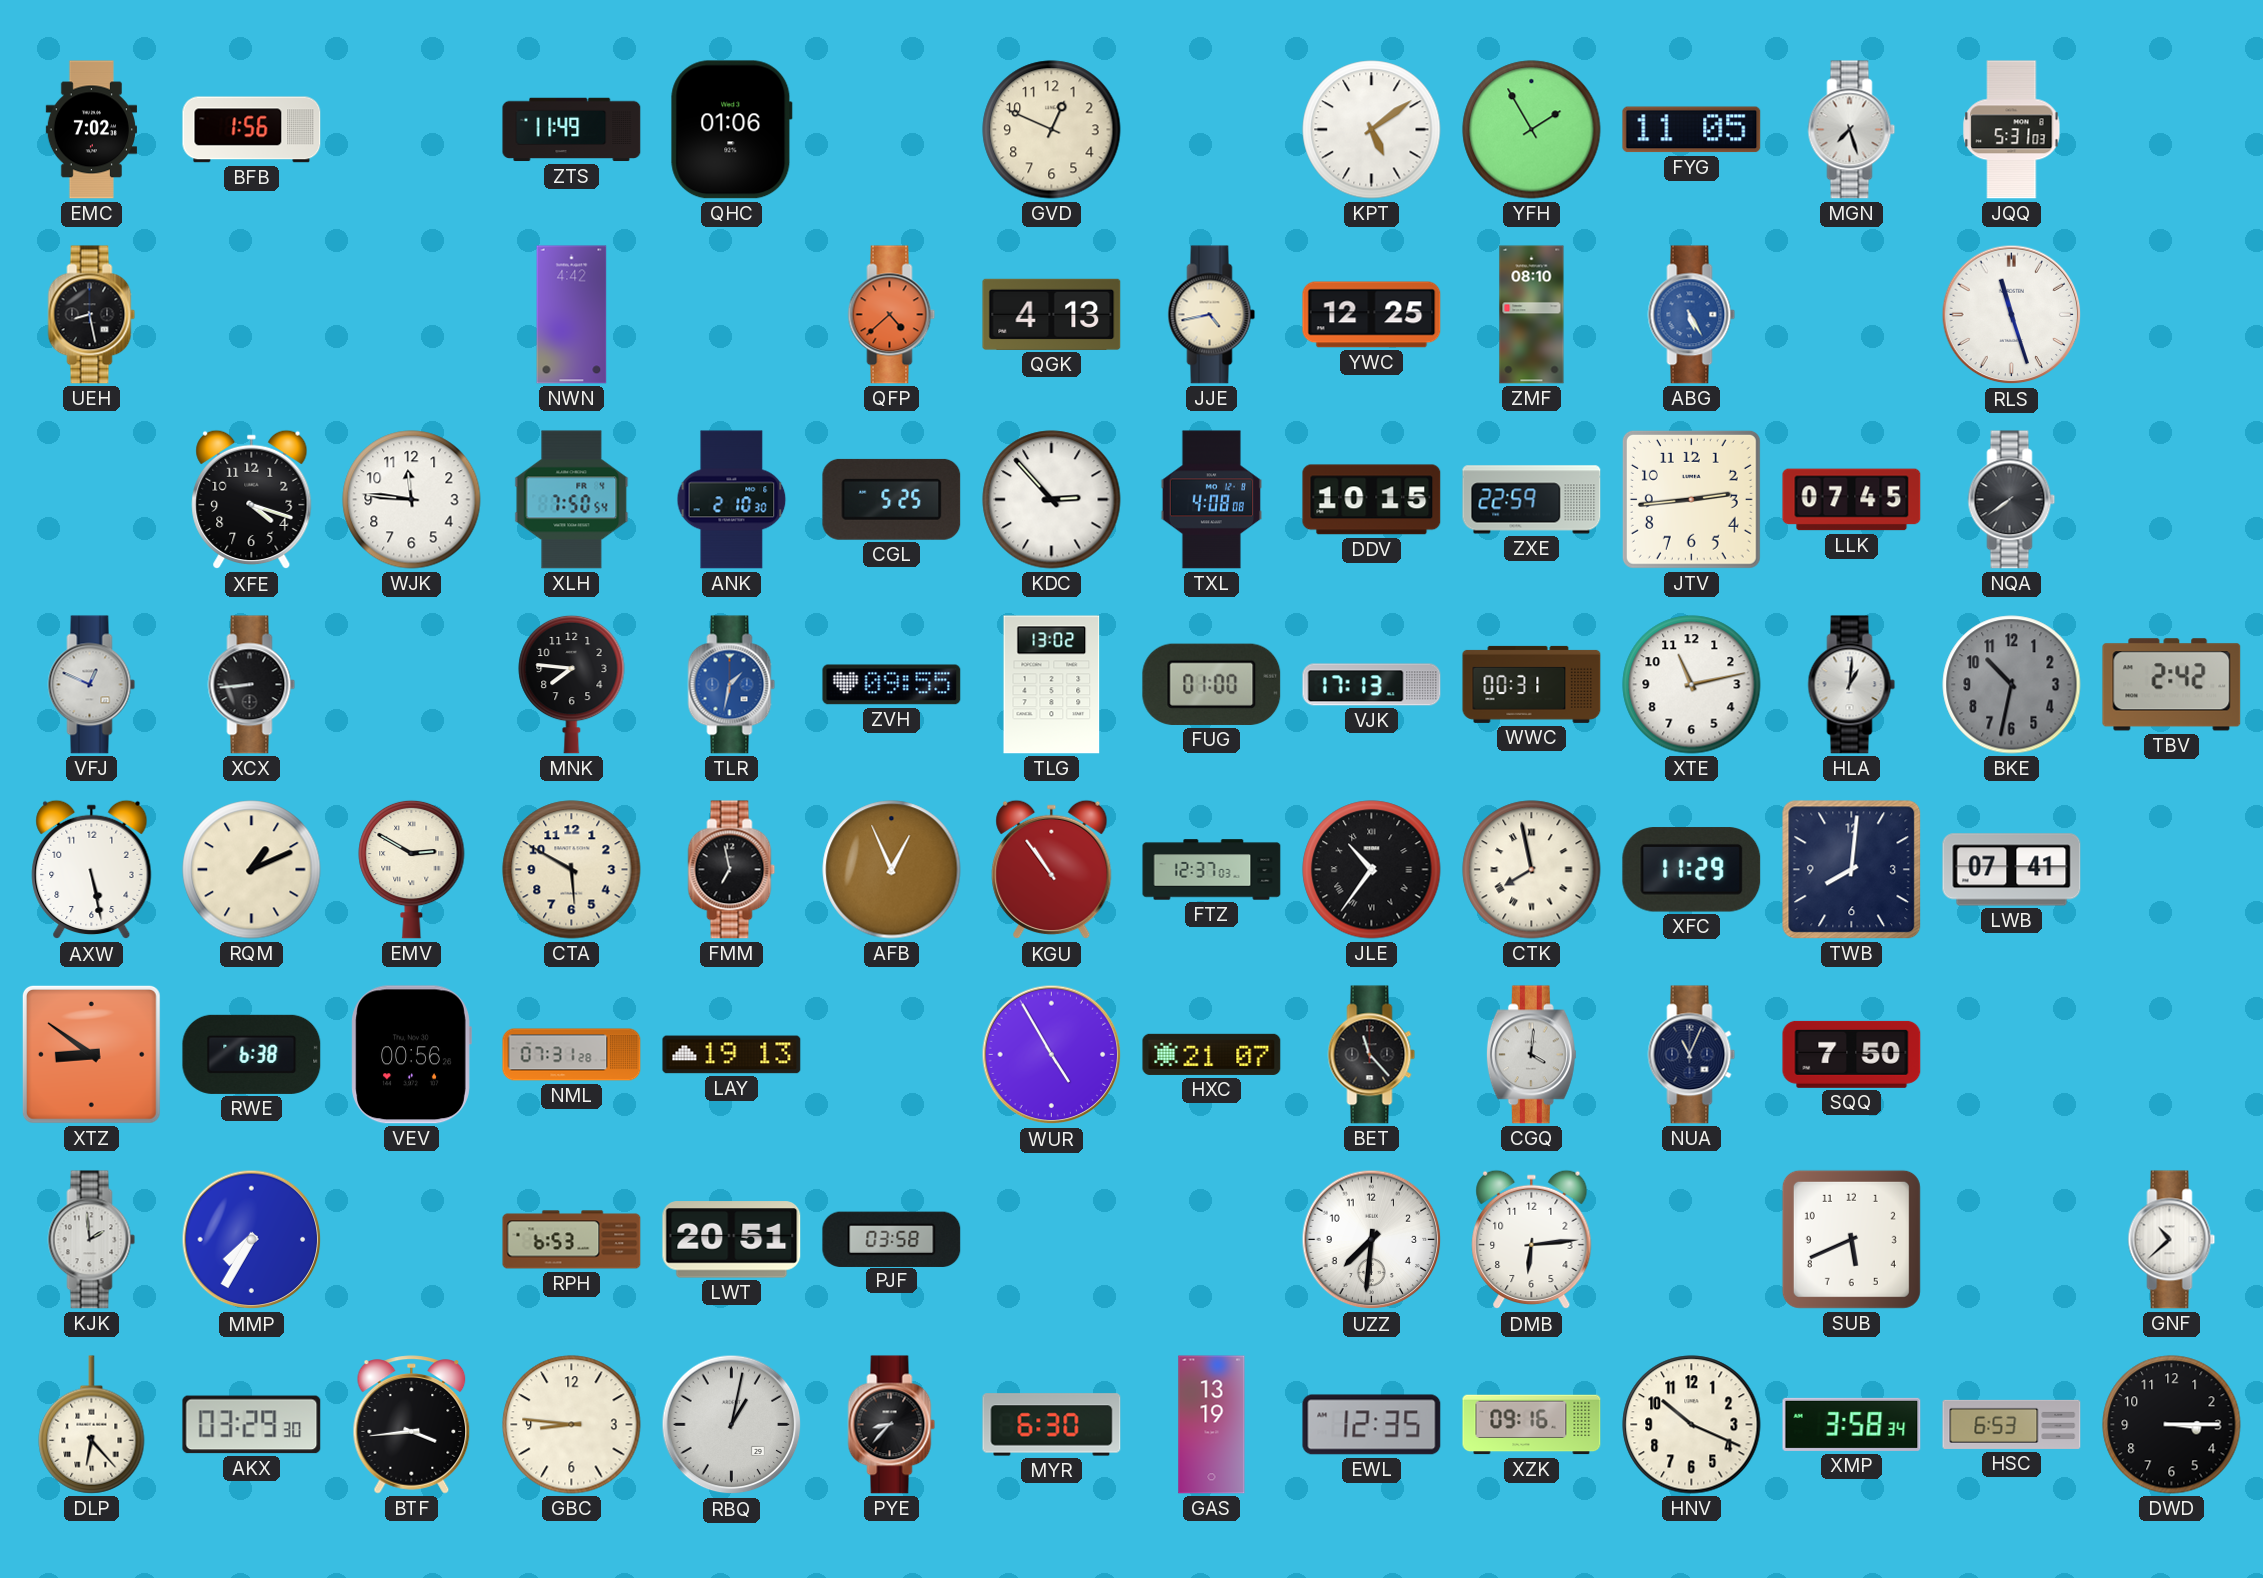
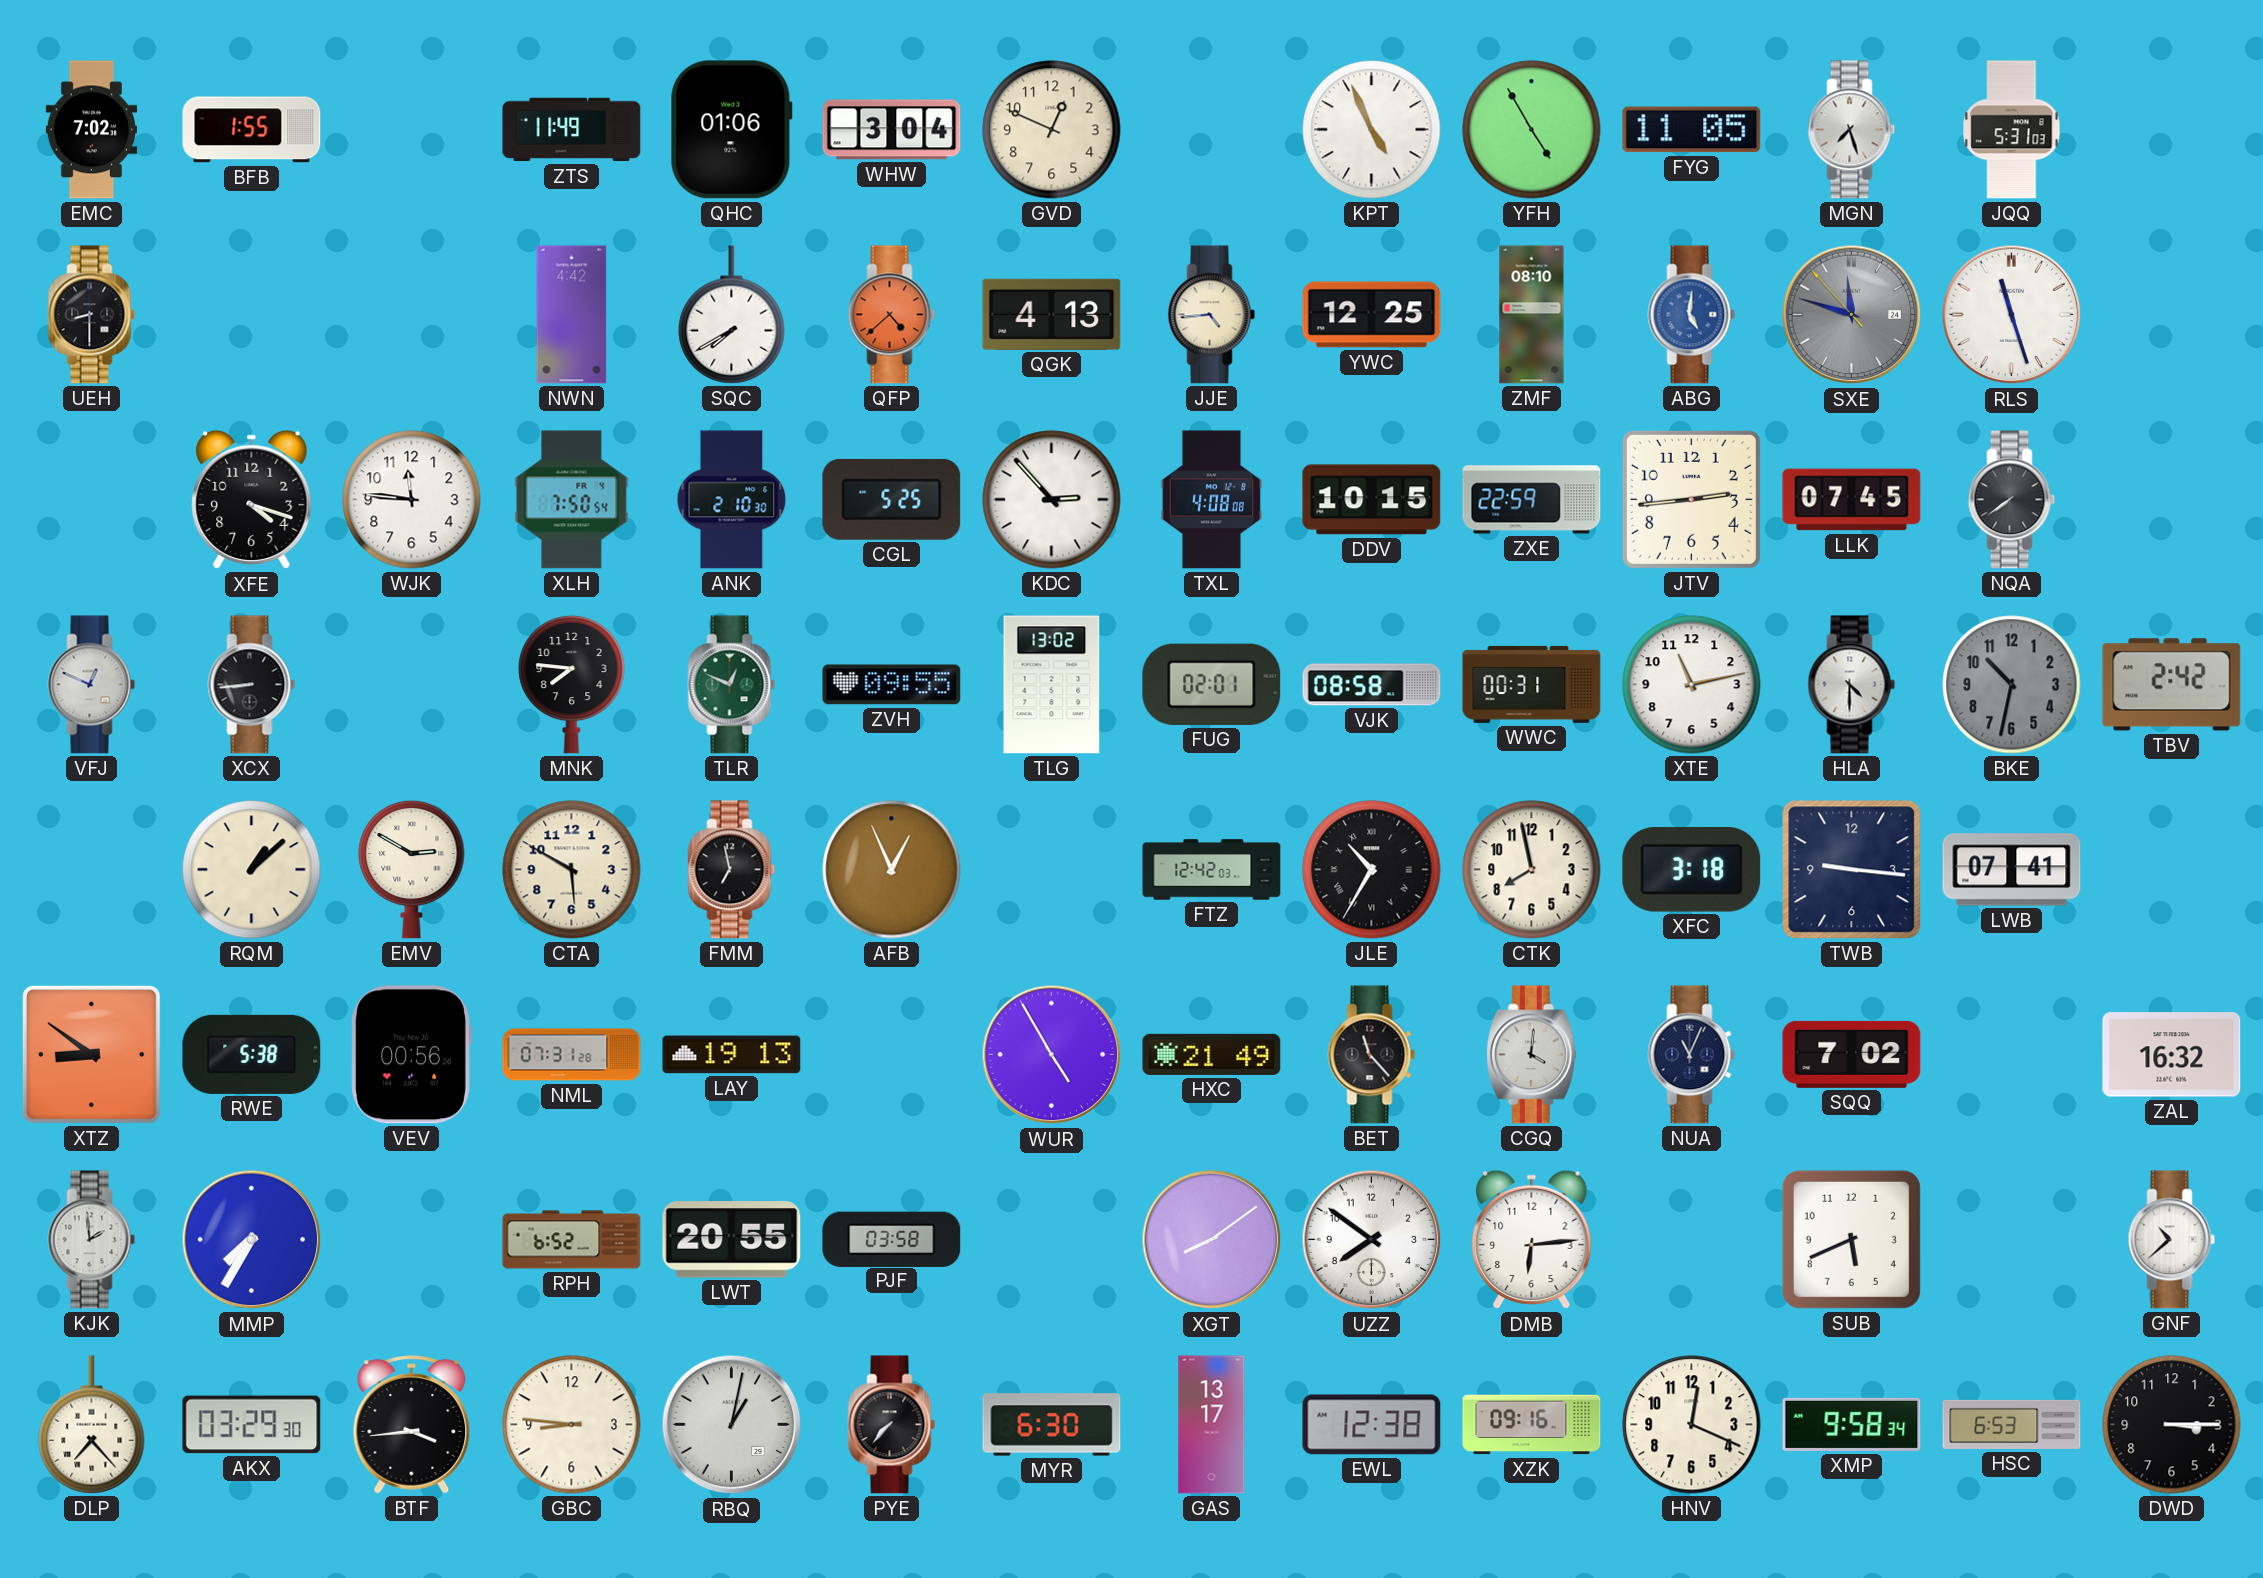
BFB: 1:56 -> 1:55
WHW: none -> 3:04
KPT: 5:09 -> 4:56
YFH: 1:55 -> 4:55
UEH: 8:28 -> 8:30
SQC: none -> 7:40
JJE: 4:43 -> 4:44
ABG: 5:25 -> 5:01
SXE: none -> 11:47
TLR: 1:32 -> 12:49
TLR dial: blue -> green
FUG: 01:00 -> 02:01
VJK: 17:13 -> 08:58
HLA: 1:01 -> 4:30
AXW: 5:28 -> none
RQM: 1:11 -> 1:08
KGU: 10:54 -> none
FTZ: 12:37 -> 12:42
JLE: 10:36 -> 10:35
CTK numerals: Roman -> Arabic
XFC: 11:29 -> 3:18
TWB: 8:01 -> 9:16
RWE: 6:38 -> 5:38
HXC: 21:07 -> 21:49
SQQ: 7:50 -> 7:02
ZAL: none -> 16:32
RPH: 6:53 -> 6:52
LWT: 20:51 -> 20:55
XGT: none -> 8:09
UZZ: 7:31 -> 7:51
DLP: 6:23 -> 7:23
PYE: 8:37 -> 7:37
GAS: 13:19 -> 13:17
EWL: 12:35 -> 12:38
HNV: 10:19 -> 12:19
XMP: 3:58 -> 9:58
